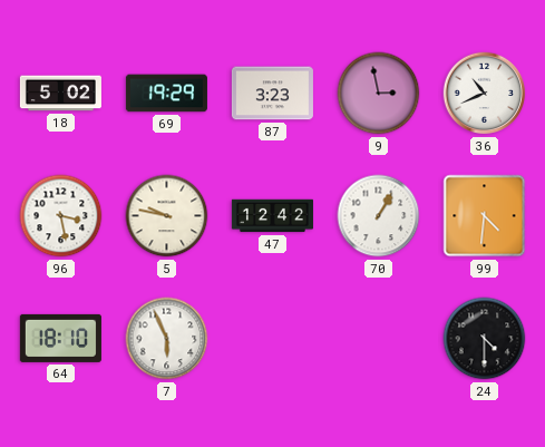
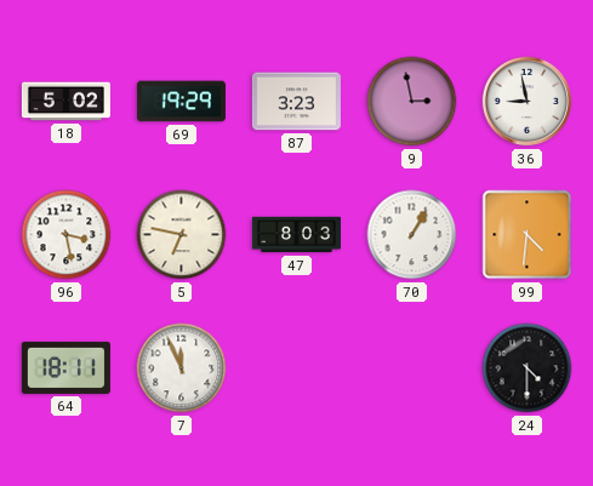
36: 10:41 -> 8:58
5: 9:47 -> 6:47
47: 12:42 -> 8:03
64: 18:10 -> 18:11
7: 5:56 -> 11:56
